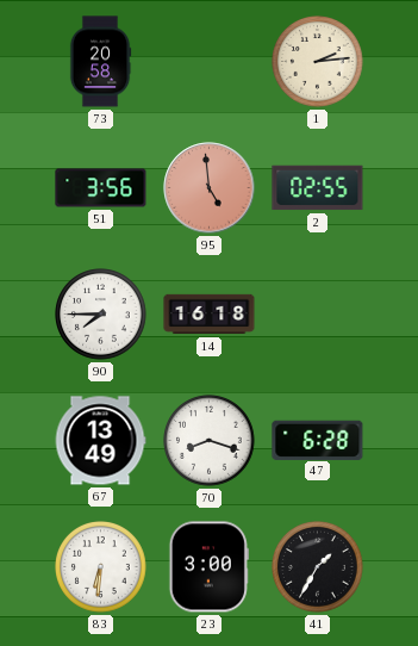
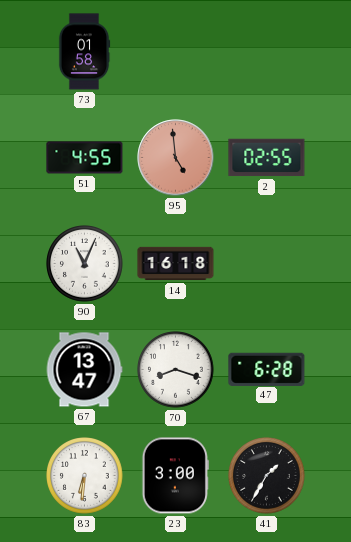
73: 20:58 -> 01:58
1: 2:14 -> none
51: 3:56 -> 4:55
90: 7:45 -> 11:04
67: 13:49 -> 13:47
